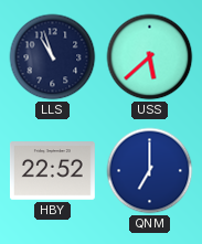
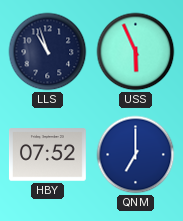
USS: 5:38 -> 5:56
HBY: 22:52 -> 07:52
